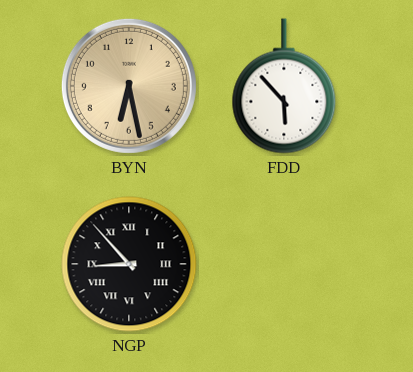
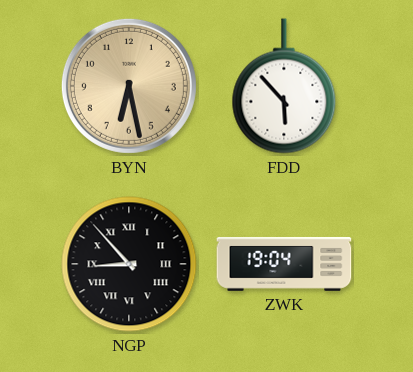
ZWK: none -> 19:04
